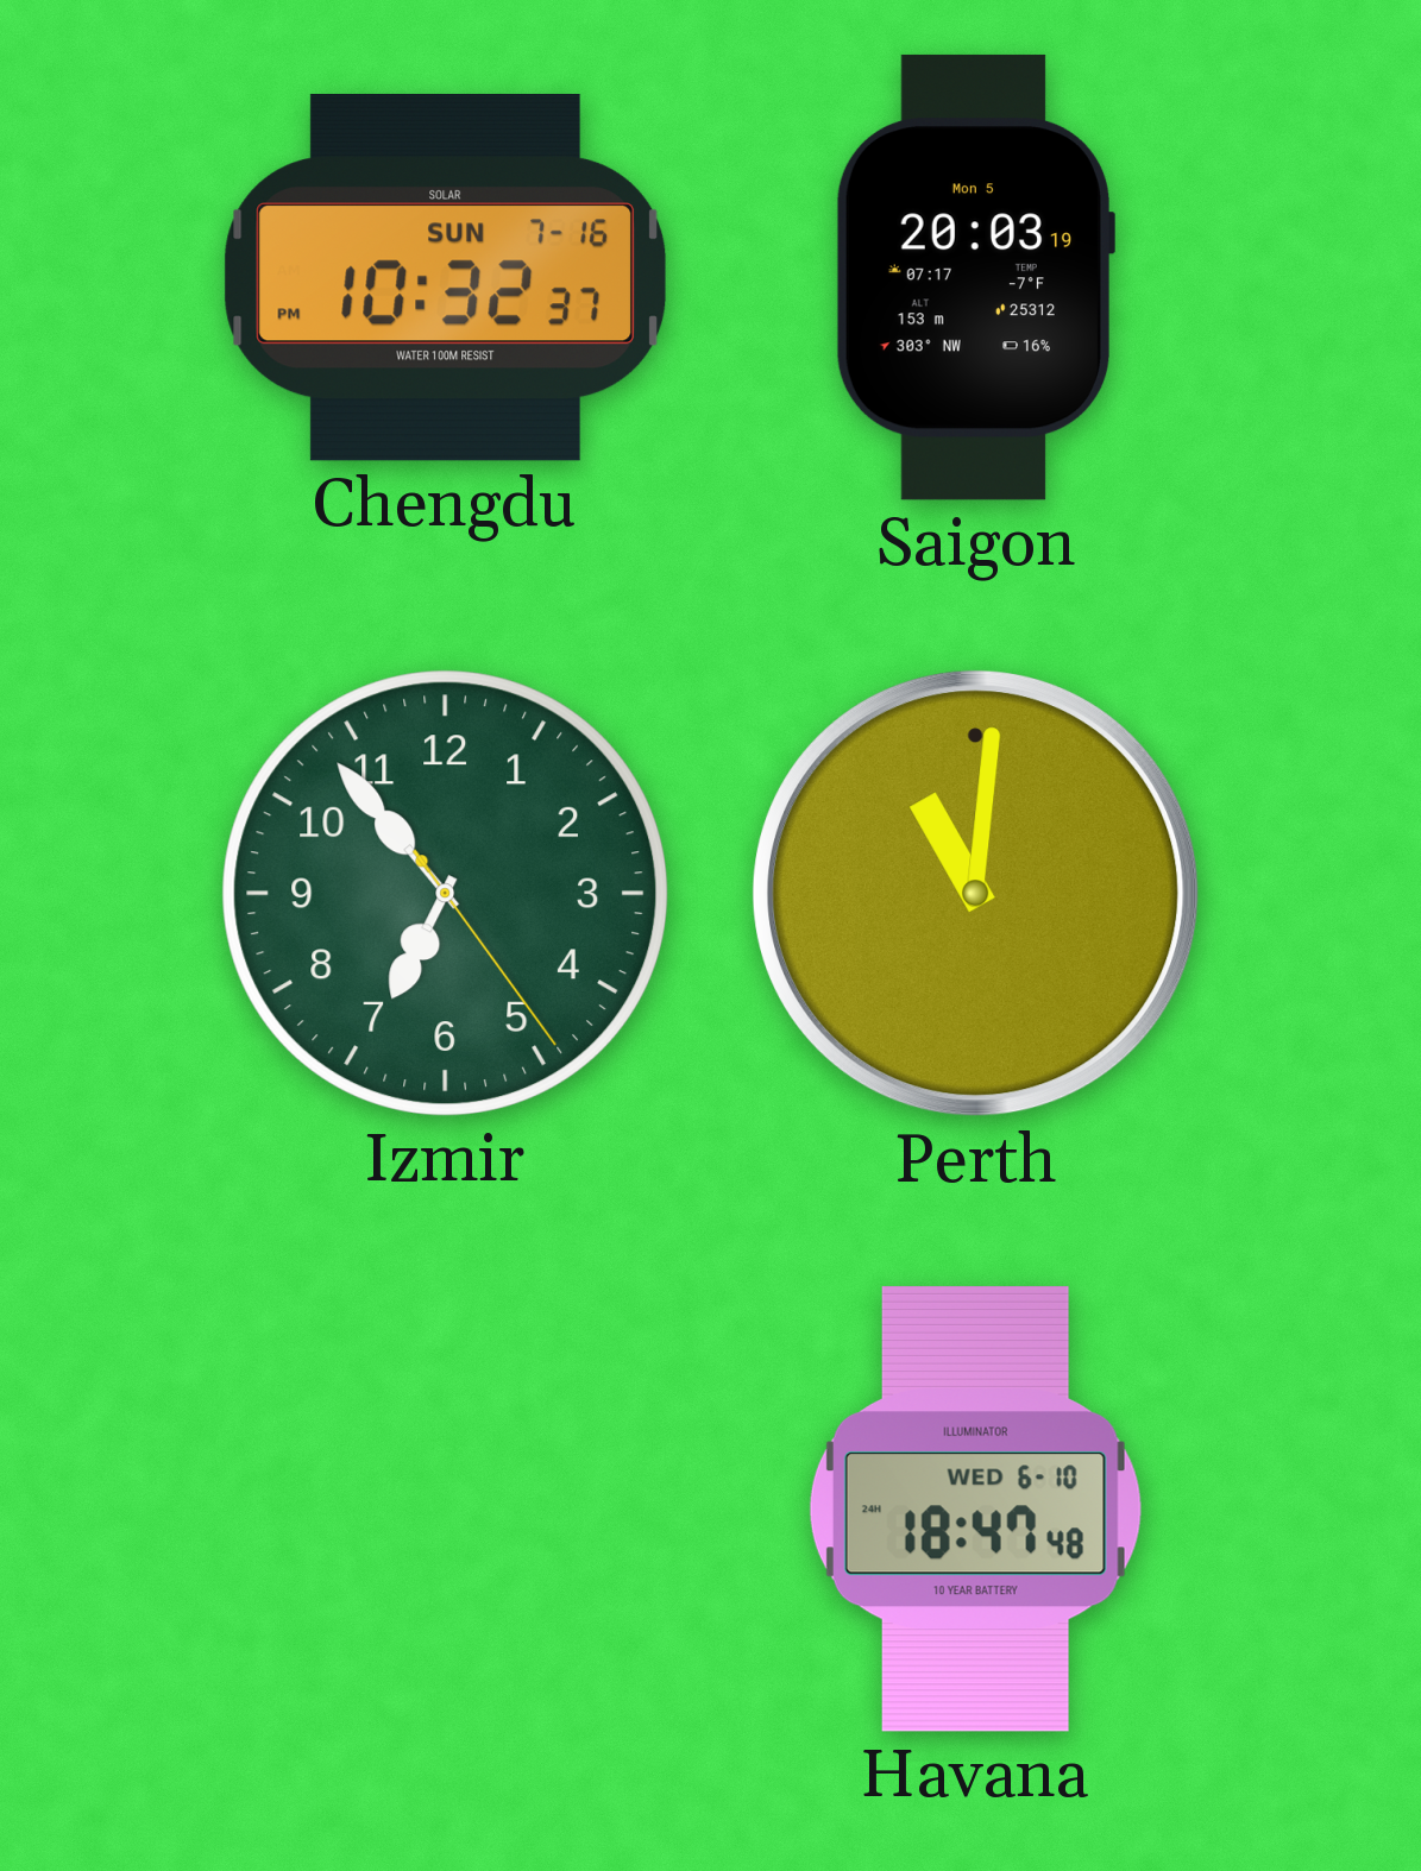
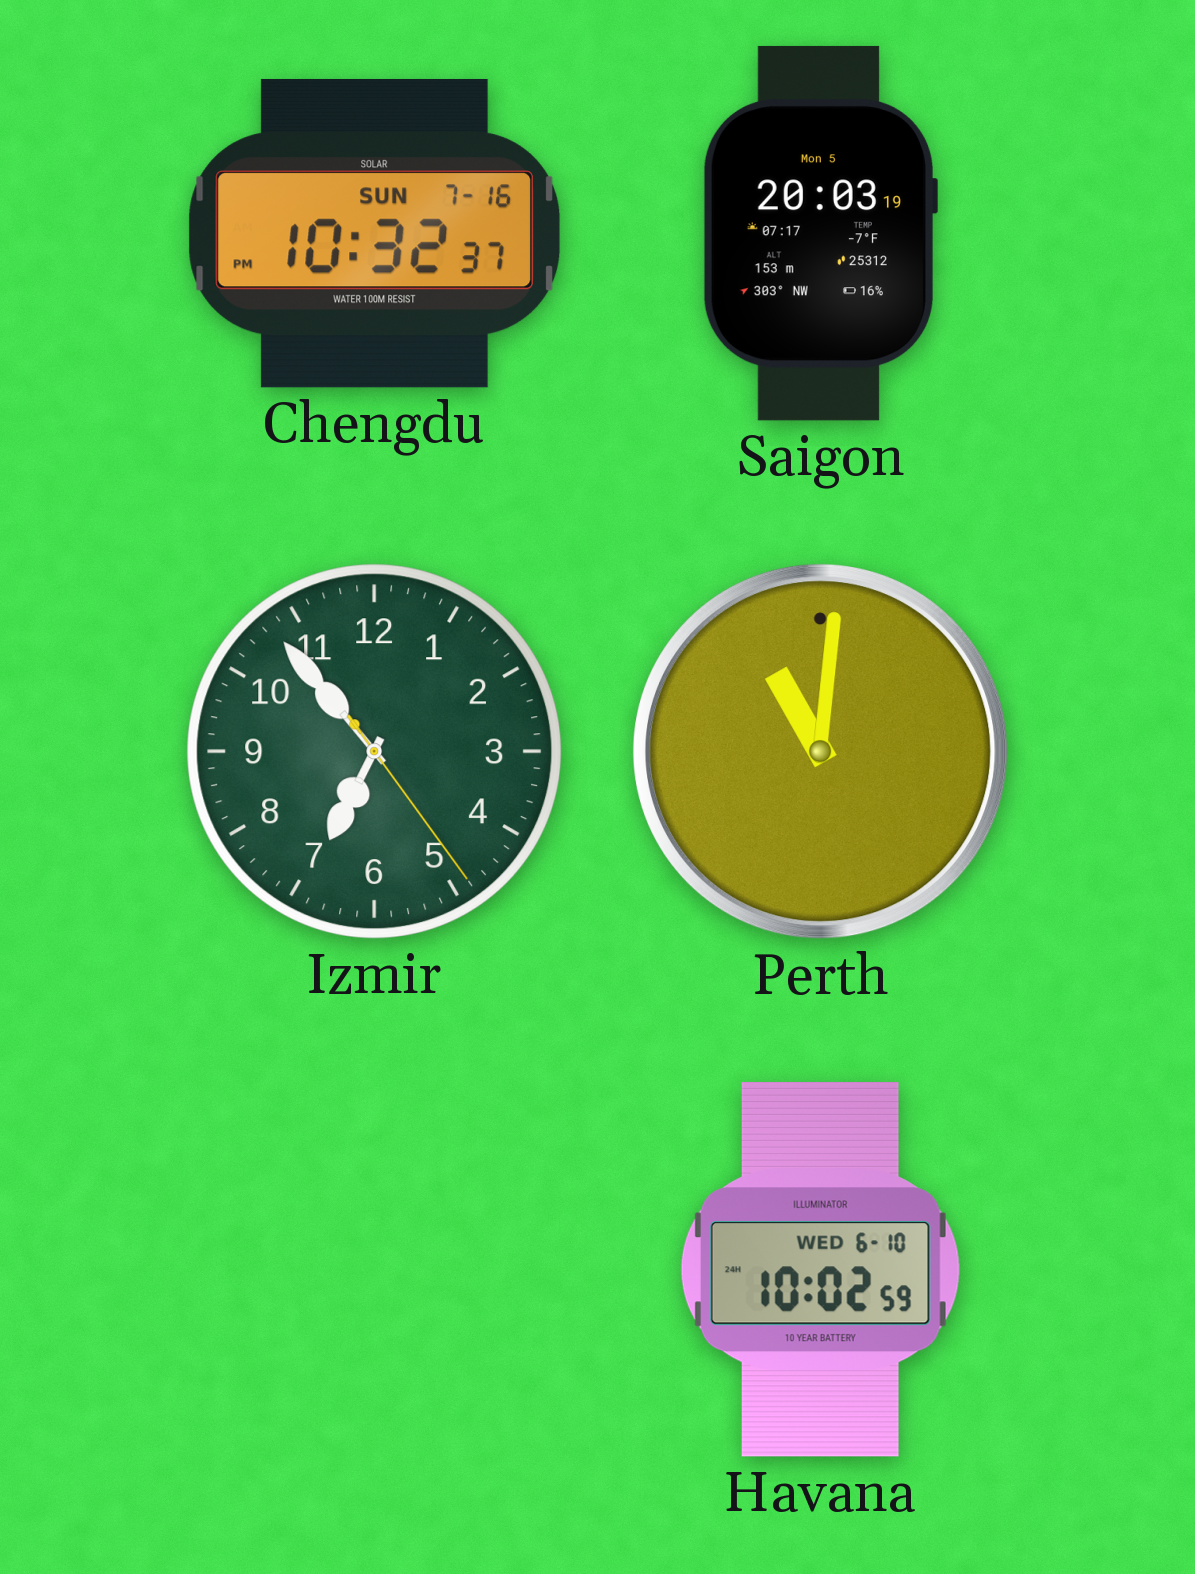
Havana: 18:47 -> 10:02
